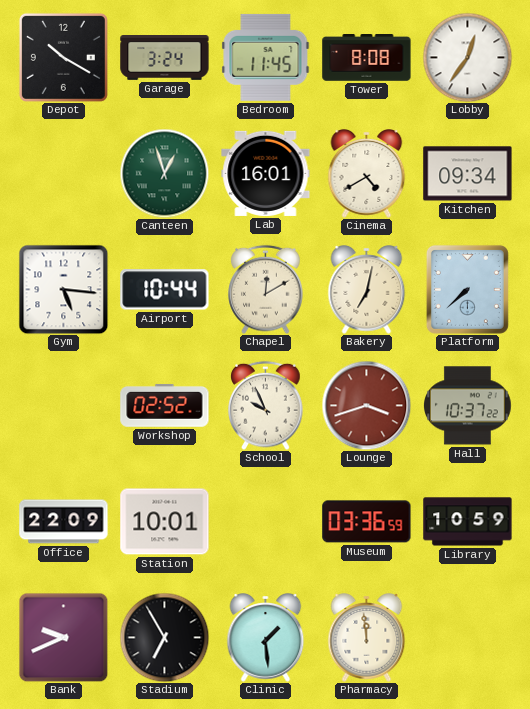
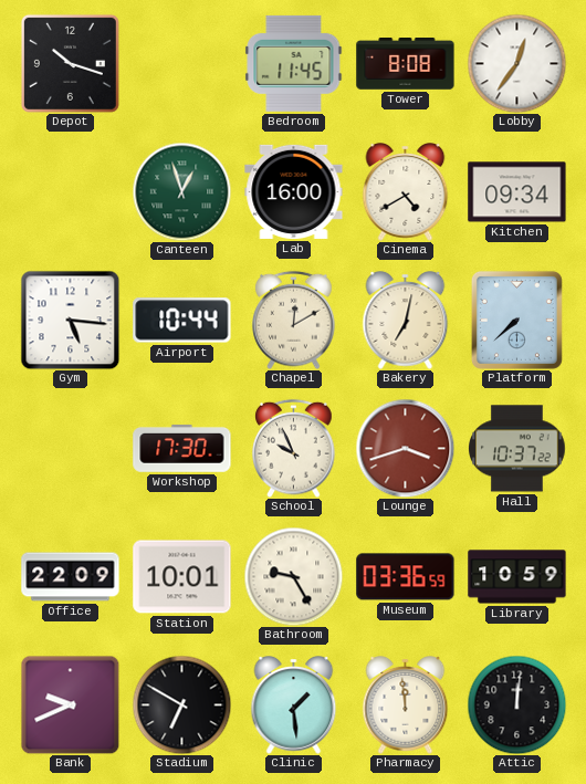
Depot: 10:20 -> 10:18
Garage: 3:24 -> none
Lab: 16:01 -> 16:00
Workshop: 02:52 -> 17:30
Bathroom: none -> 9:25
Stadium: 6:55 -> 6:50
Attic: none -> 12:01
